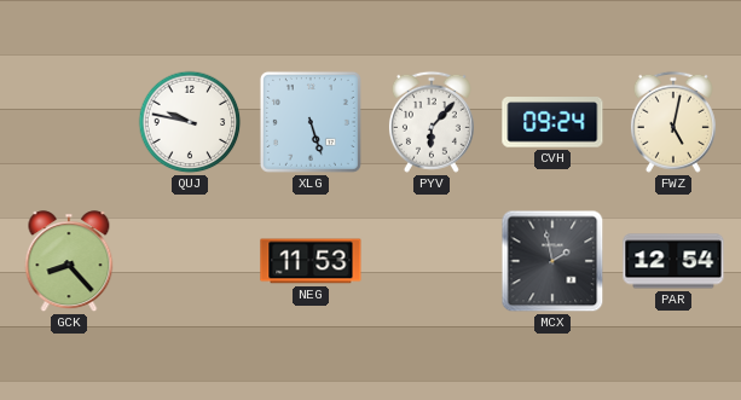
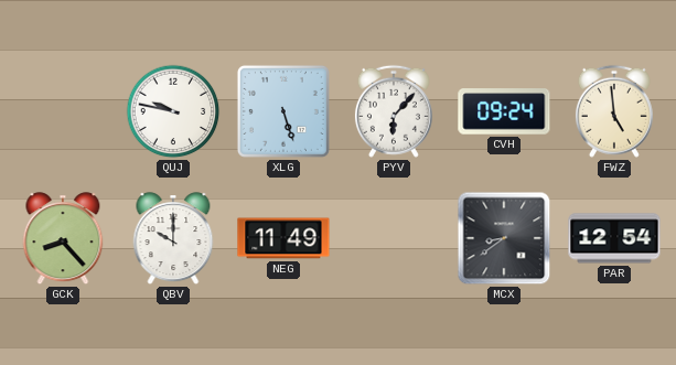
FWZ: 5:02 -> 4:59
QBV: none -> 10:00
NEG: 11:53 -> 11:49
MCX: 1:58 -> 8:39
